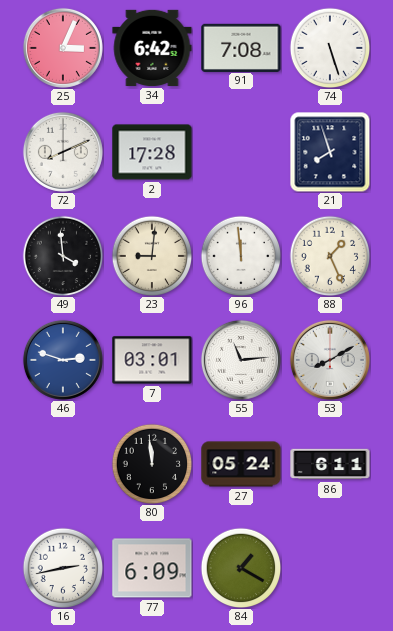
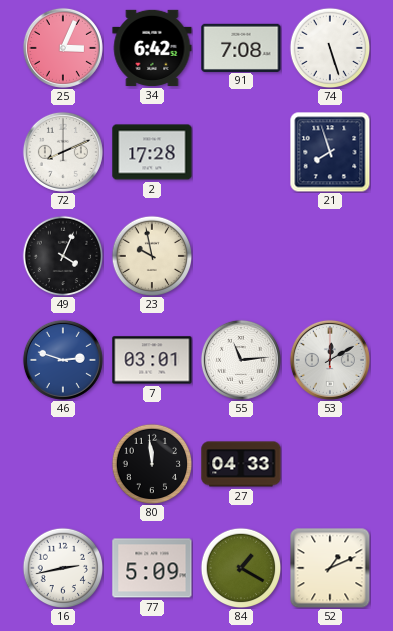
49: 3:59 -> 4:04
23: 9:01 -> 9:58
96: 11:59 -> none
88: 1:26 -> none
53: 8:10 -> 12:10
27: 05:24 -> 04:33
86: 6:11 -> none
77: 6:09 -> 5:09
52: none -> 1:11
